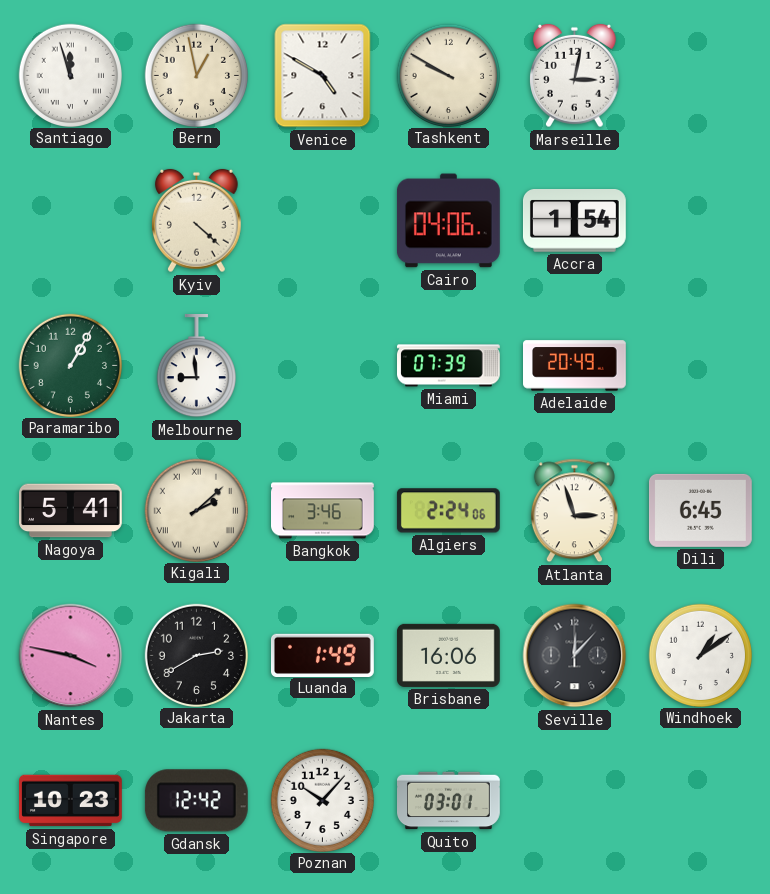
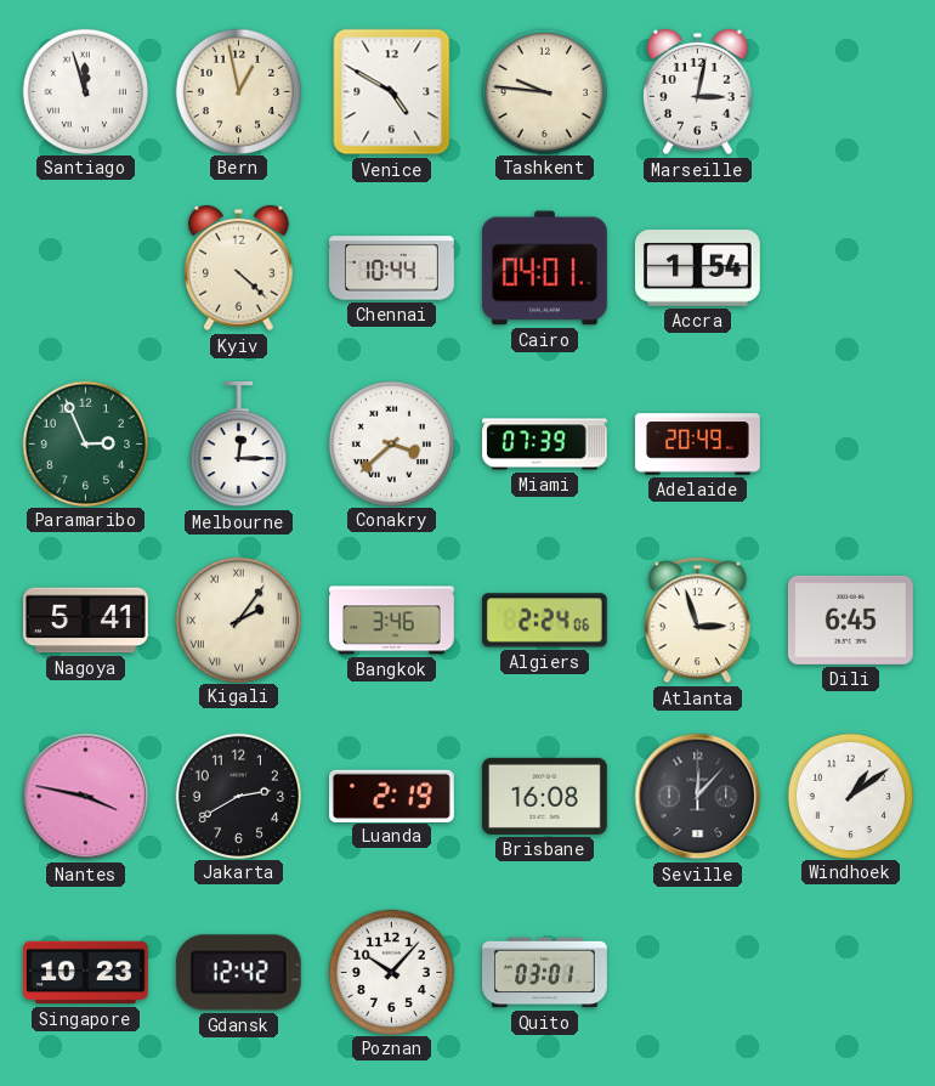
Tashkent: 9:50 -> 9:46
Chennai: none -> 10:44
Cairo: 04:06 -> 04:01
Paramaribo: 1:05 -> 2:56
Melbourne: 8:59 -> 12:15
Conakry: none -> 3:38
Kigali: 2:08 -> 2:06
Luanda: 1:49 -> 2:19
Brisbane: 16:06 -> 16:08
